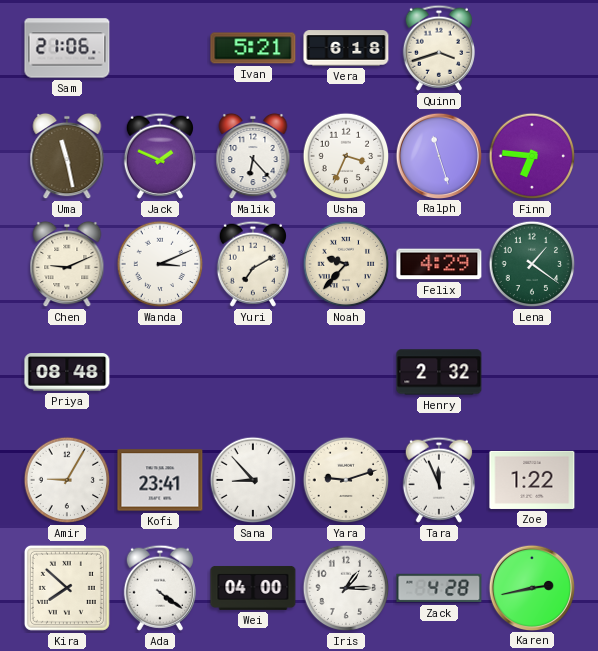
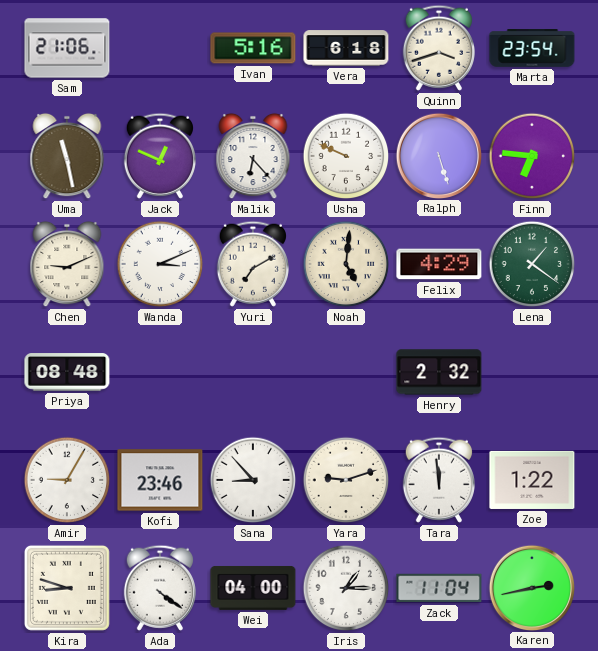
Ivan: 5:21 -> 5:16
Marta: none -> 23:54
Jack: 1:49 -> 12:49
Usha: 3:34 -> 9:49
Ralph: 11:27 -> 5:27
Noah: 9:37 -> 5:01
Kofi: 23:41 -> 23:46
Tara: 11:56 -> 11:59
Kira: 7:52 -> 8:48
Zack: 4:28 -> 11:04
